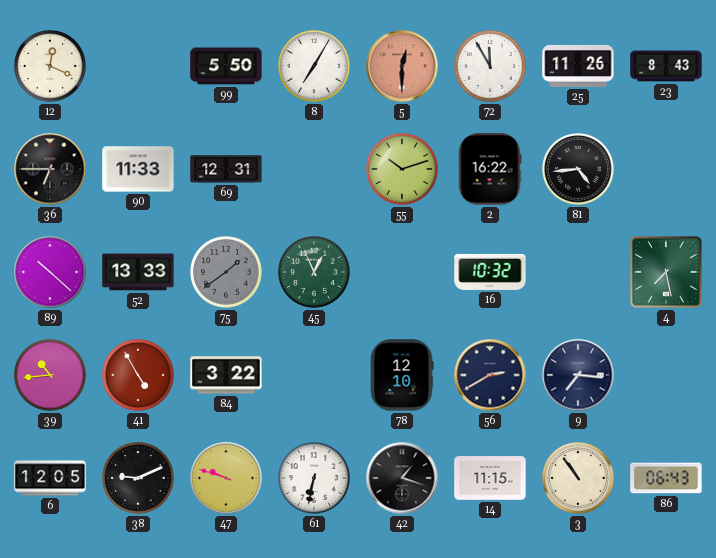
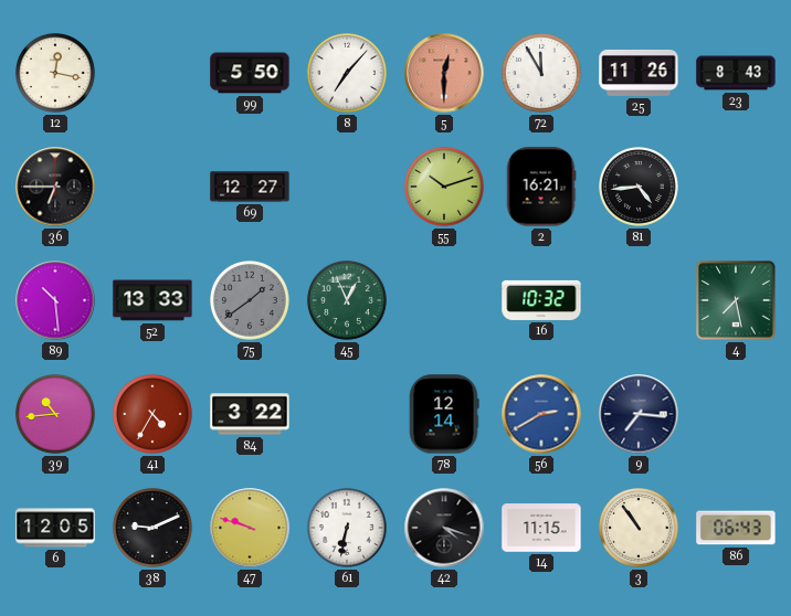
12: 12:19 -> 12:17
8: 7:05 -> 7:07
90: 11:33 -> none
69: 12:31 -> 12:27
2: 16:22 -> 16:21
89: 10:22 -> 10:29
41: 4:55 -> 4:35
78: 12:10 -> 12:14
56 dial: navy -> blue
42: 1:18 -> 4:18
